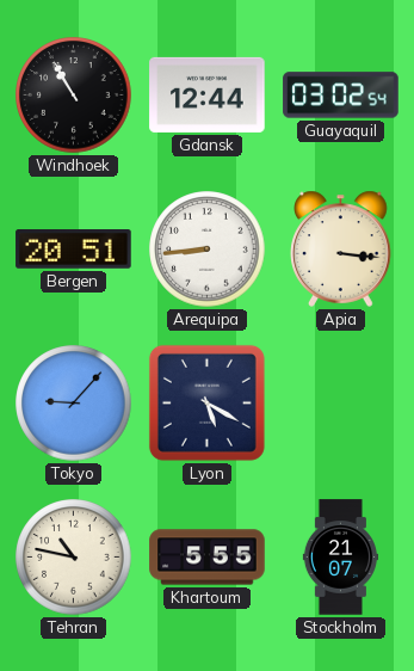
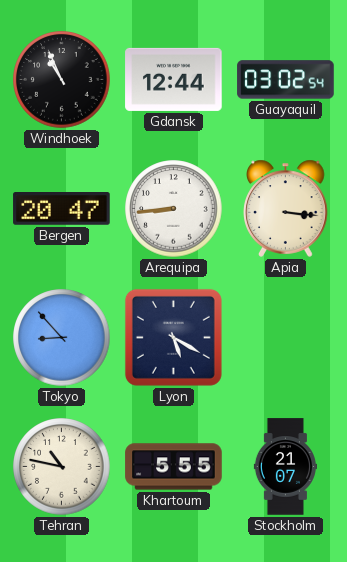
Windhoek: 10:55 -> 10:56
Bergen: 20:51 -> 20:47
Tokyo: 9:07 -> 8:53
